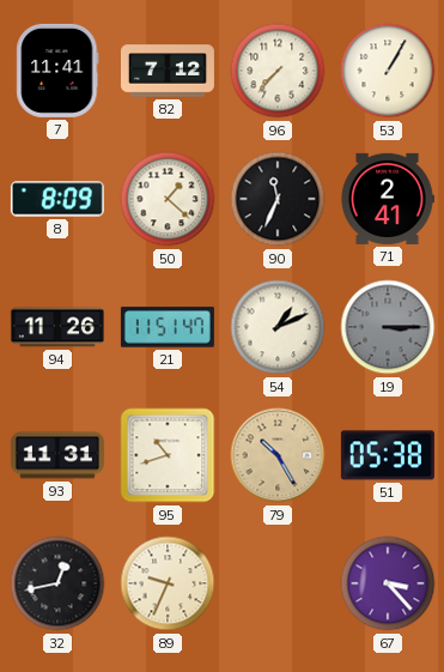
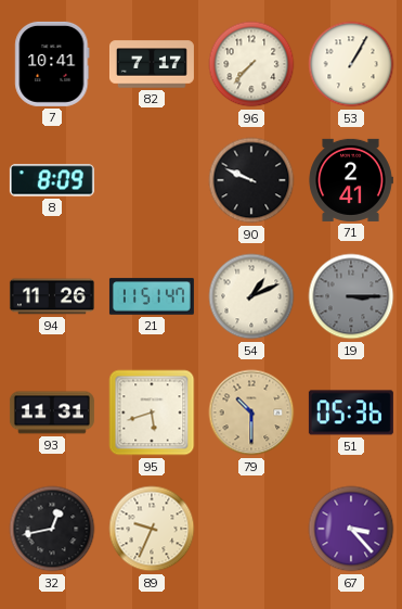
7: 11:41 -> 10:41
82: 7:12 -> 7:17
50: 1:22 -> none
90: 11:34 -> 9:49
95: 10:42 -> 5:42
79: 10:25 -> 10:30
51: 05:38 -> 05:36
